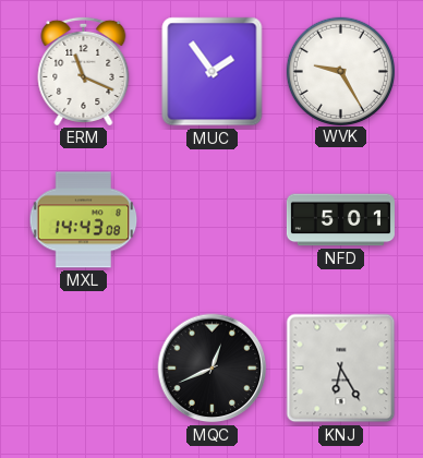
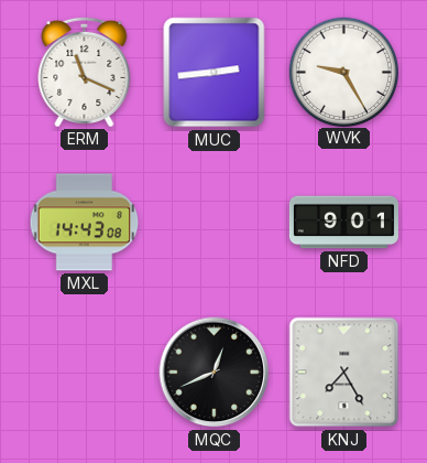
MUC: 1:54 -> 2:44
NFD: 5:01 -> 9:01
KNJ: 6:25 -> 7:25
